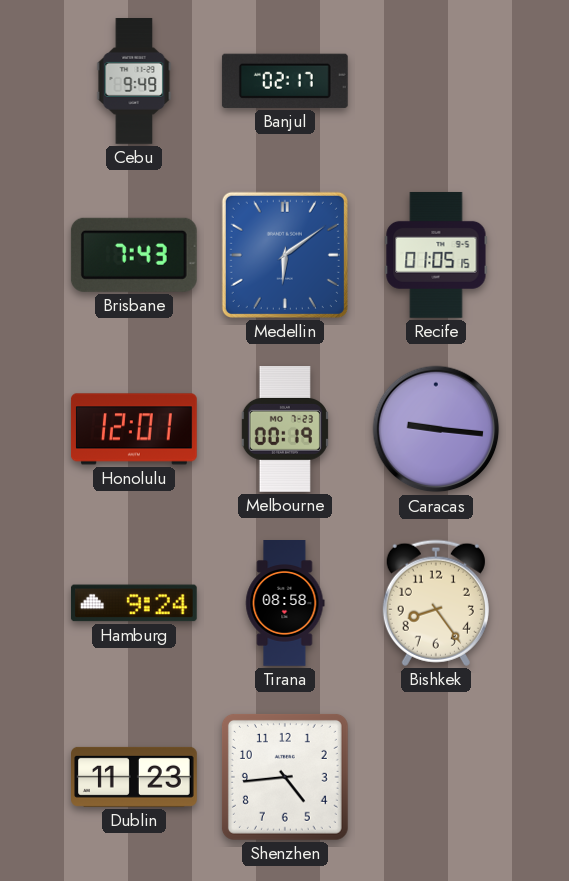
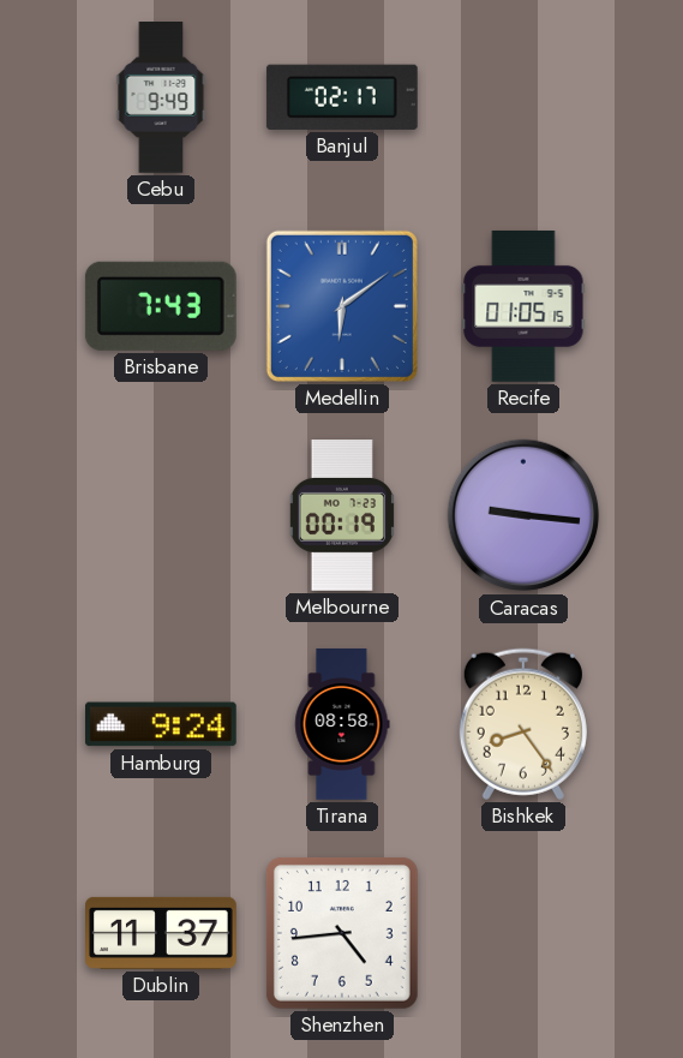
Honolulu: 12:01 -> none
Dublin: 11:23 -> 11:37
